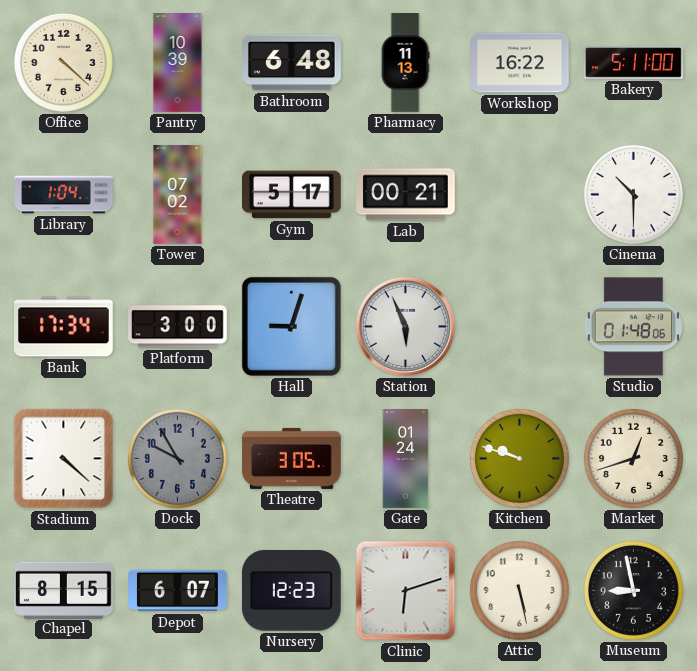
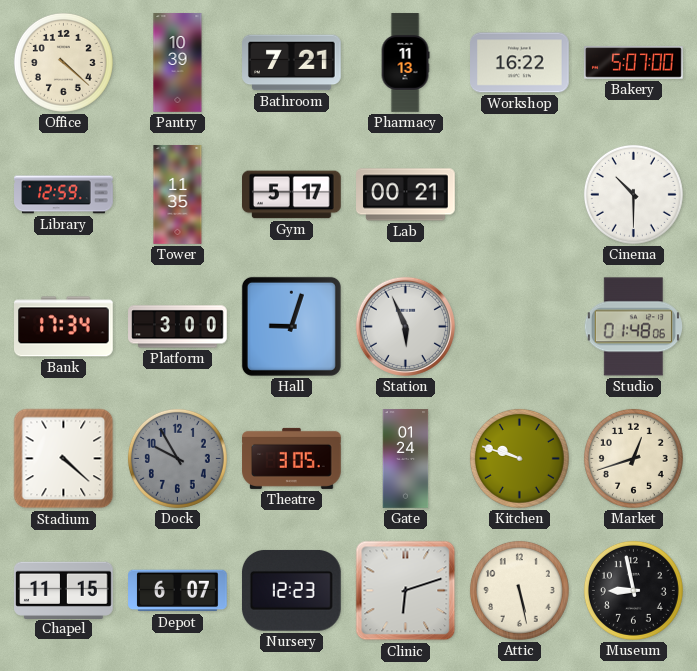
Bathroom: 6:48 -> 7:21
Bakery: 5:11 -> 5:07
Library: 1:04 -> 12:59
Tower: 07:02 -> 11:35
Chapel: 8:15 -> 11:15
